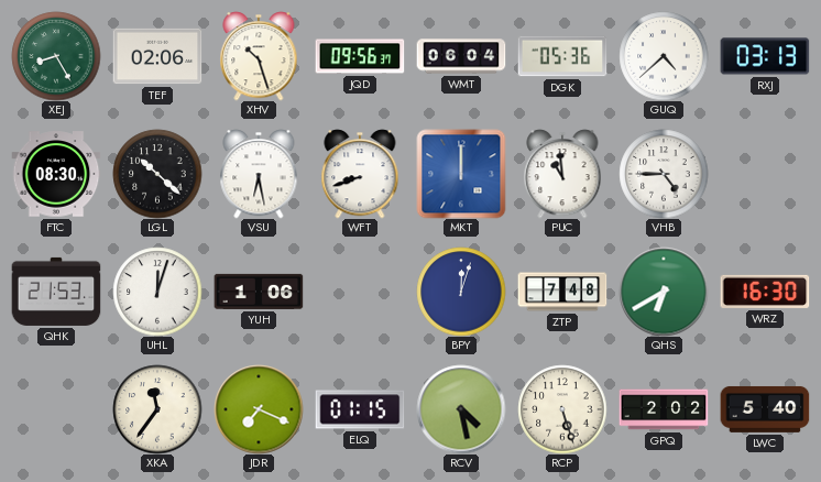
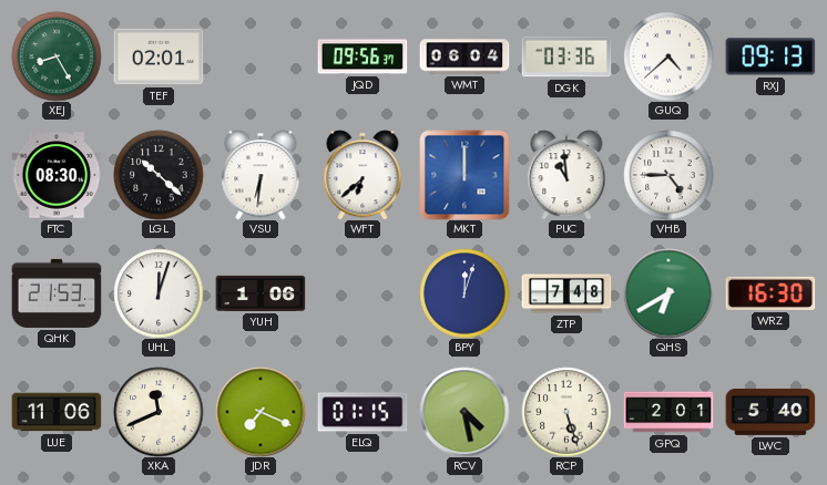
TEF: 02:06 -> 02:01
XHV: 10:27 -> none
DGK: 05:36 -> 03:36
RXJ: 03:13 -> 09:13
VSU: 6:28 -> 6:31
WFT: 8:42 -> 6:38
LUE: none -> 11:06
XKA: 11:36 -> 11:41
GPQ: 2:02 -> 2:01
